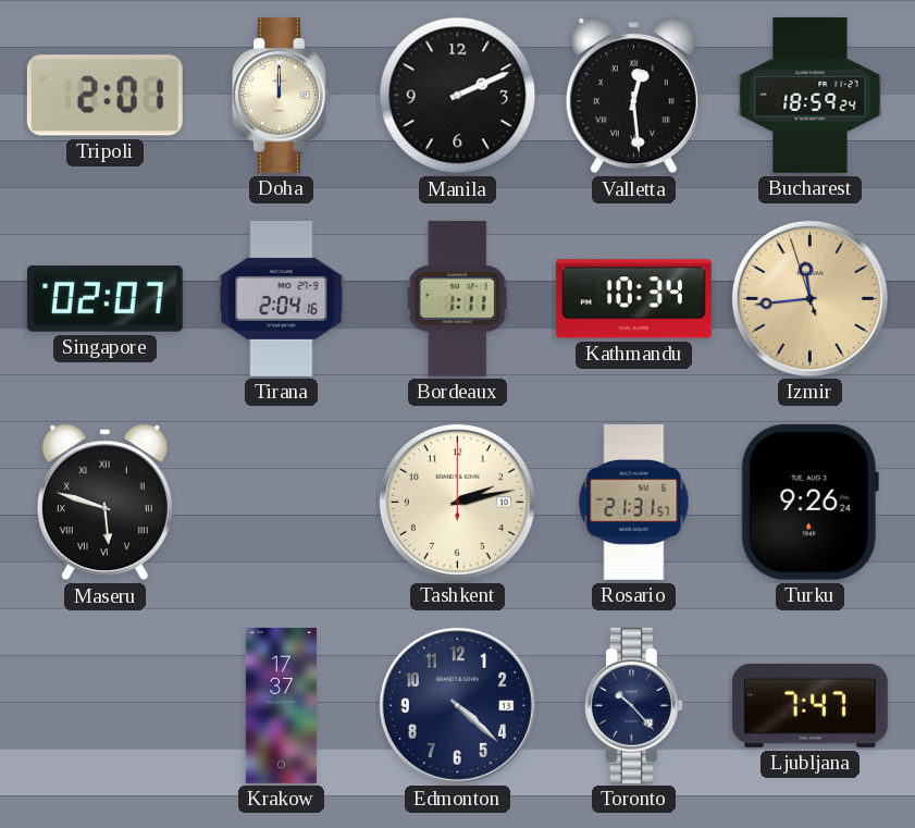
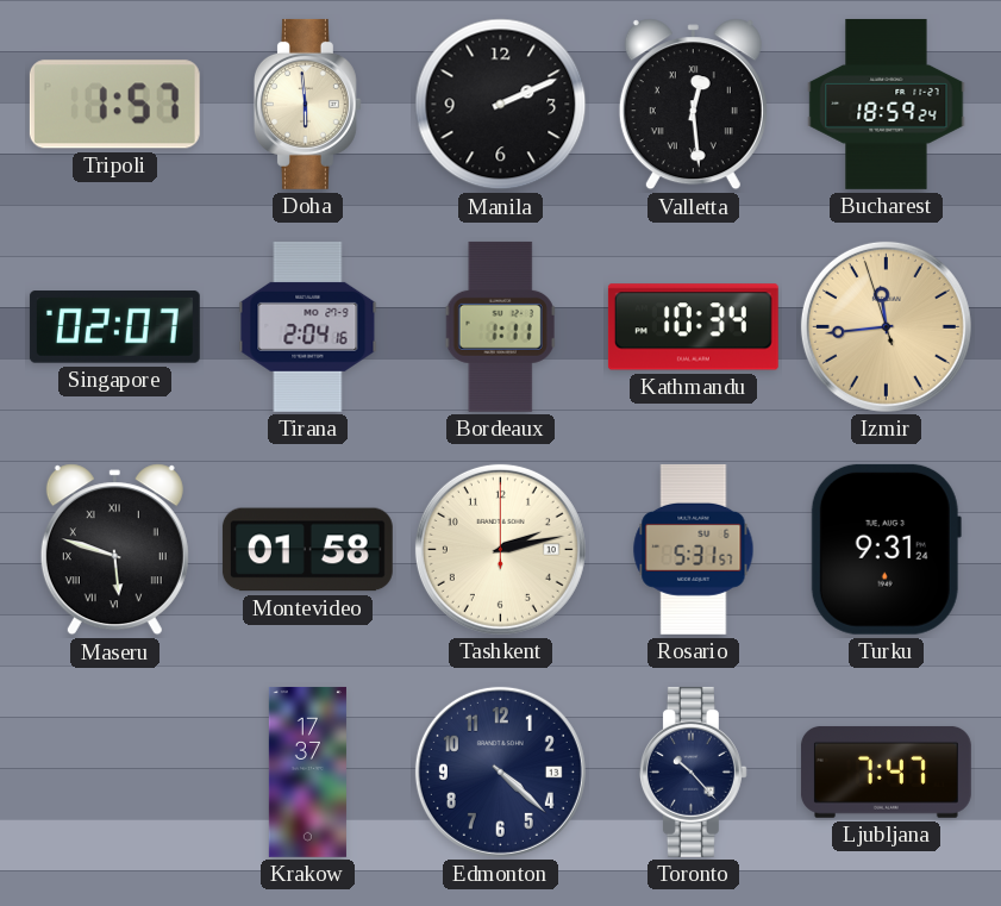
Tripoli: 2:01 -> 1:57
Doha: 12:00 -> 5:59
Montevideo: none -> 01:58
Rosario: 21:31 -> 5:31
Turku: 9:26 -> 9:31
